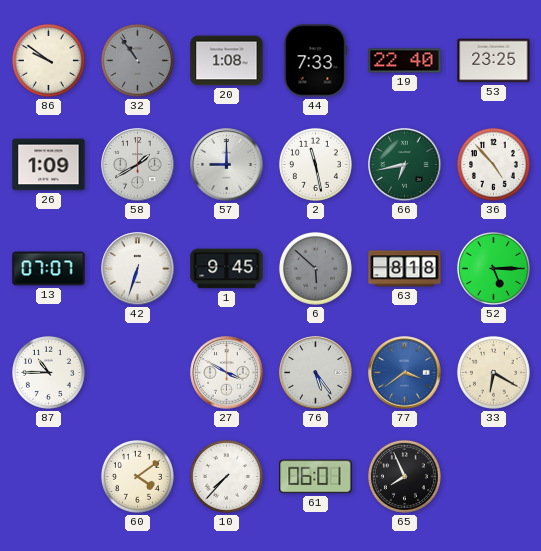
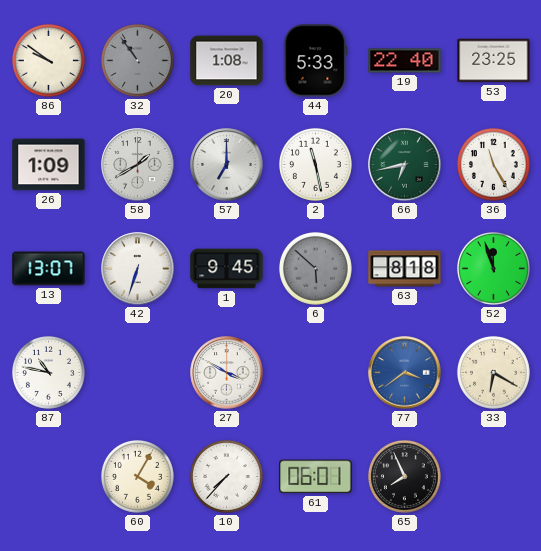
44: 7:33 -> 5:33
57: 9:00 -> 7:00
36: 4:53 -> 11:25
13: 07:07 -> 13:07
52: 5:15 -> 11:57
87: 10:45 -> 10:47
76: 5:24 -> none
60: 4:09 -> 4:05
